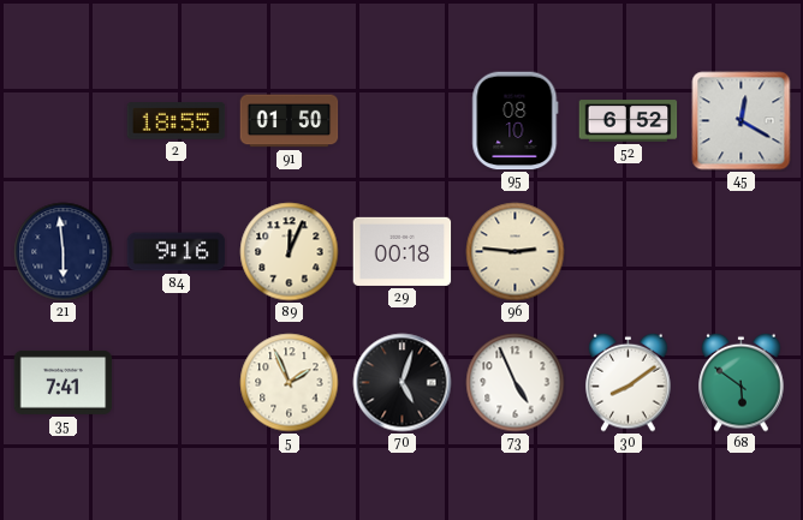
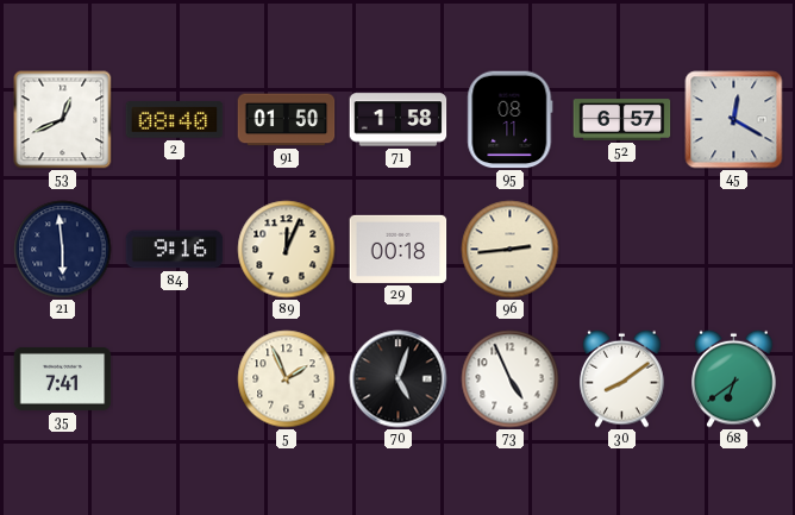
53: none -> 12:41
2: 18:55 -> 08:40
71: none -> 1:58
95: 08:10 -> 08:11
52: 6:52 -> 6:57
96: 2:46 -> 2:44
68: 5:51 -> 6:39
